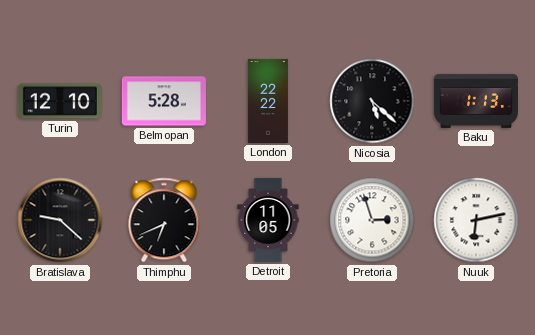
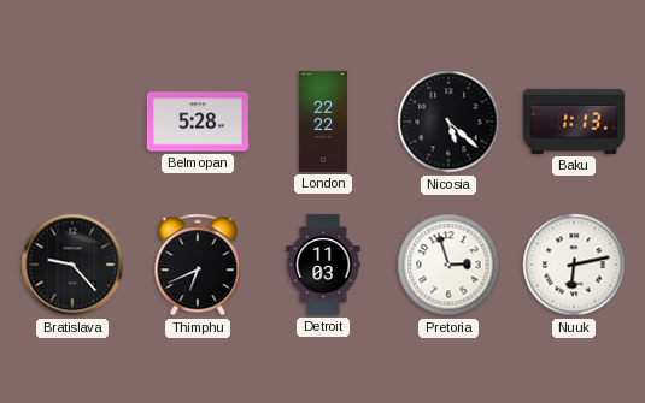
Turin: 12:10 -> none
Bratislava: 9:22 -> 9:23
Detroit: 11:05 -> 11:03
